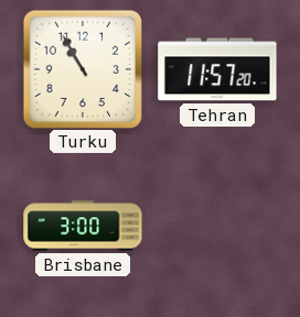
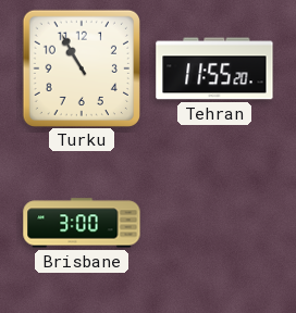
Tehran: 11:57 -> 11:55
